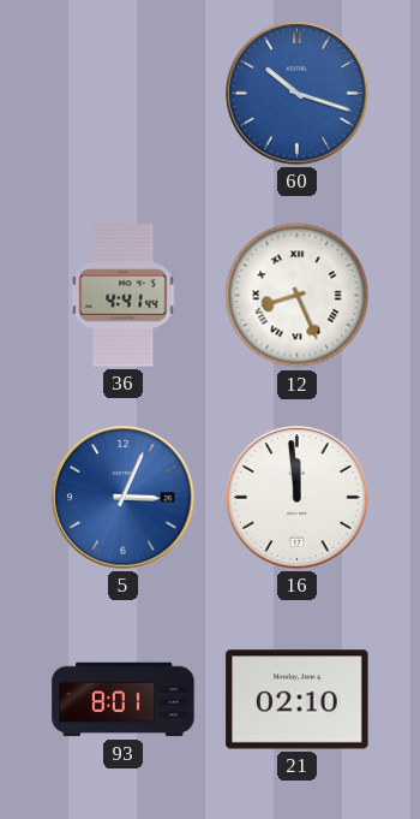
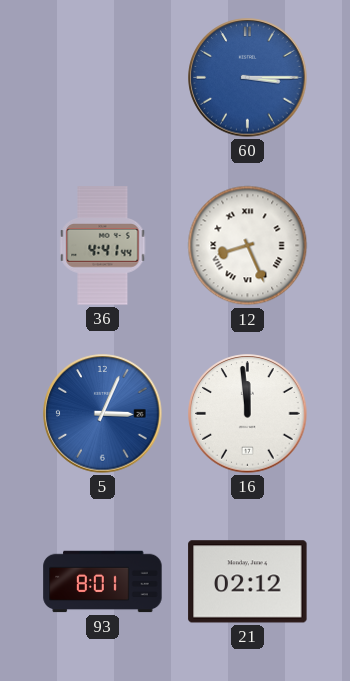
60: 10:18 -> 3:15
21: 02:10 -> 02:12
